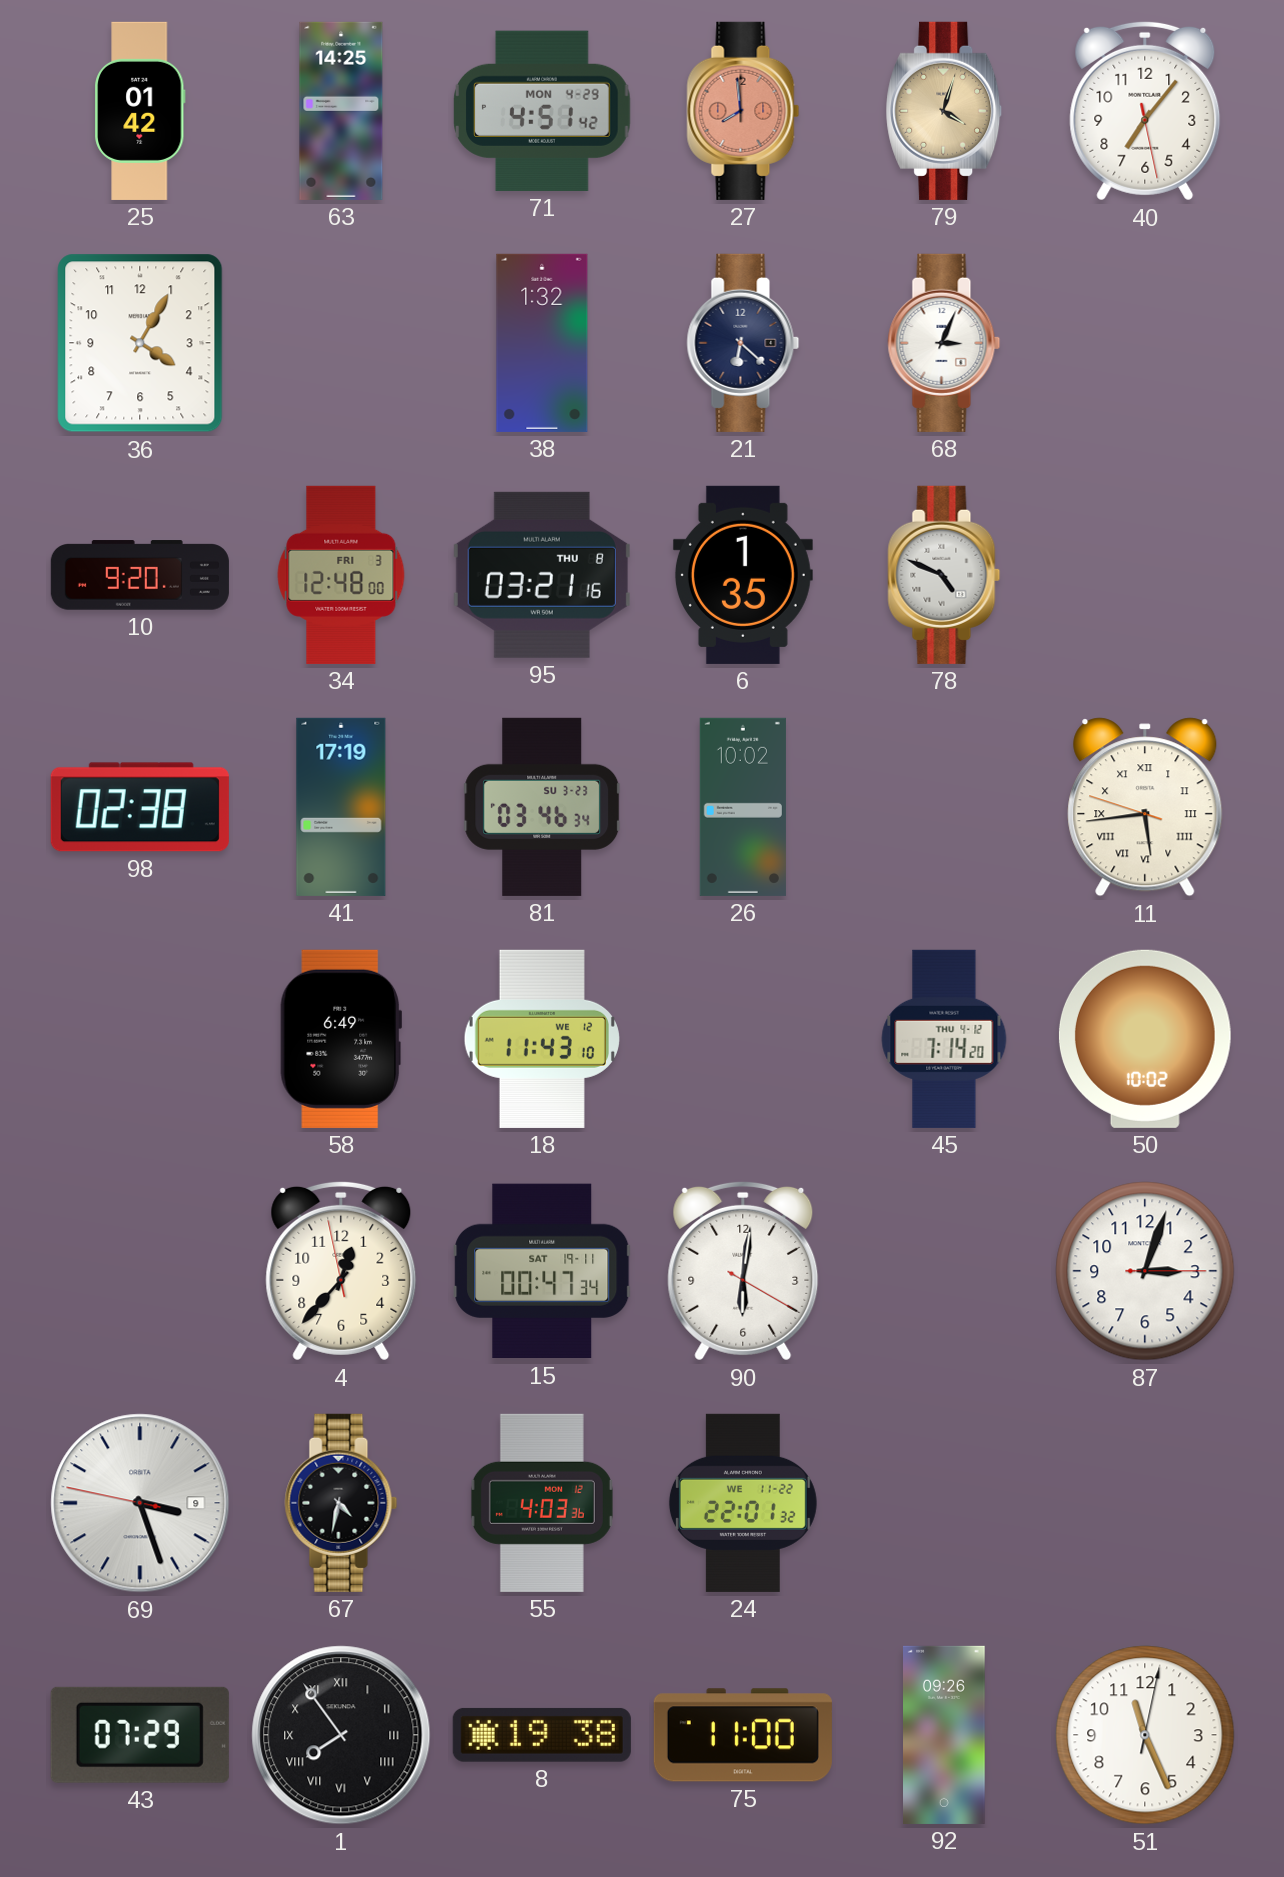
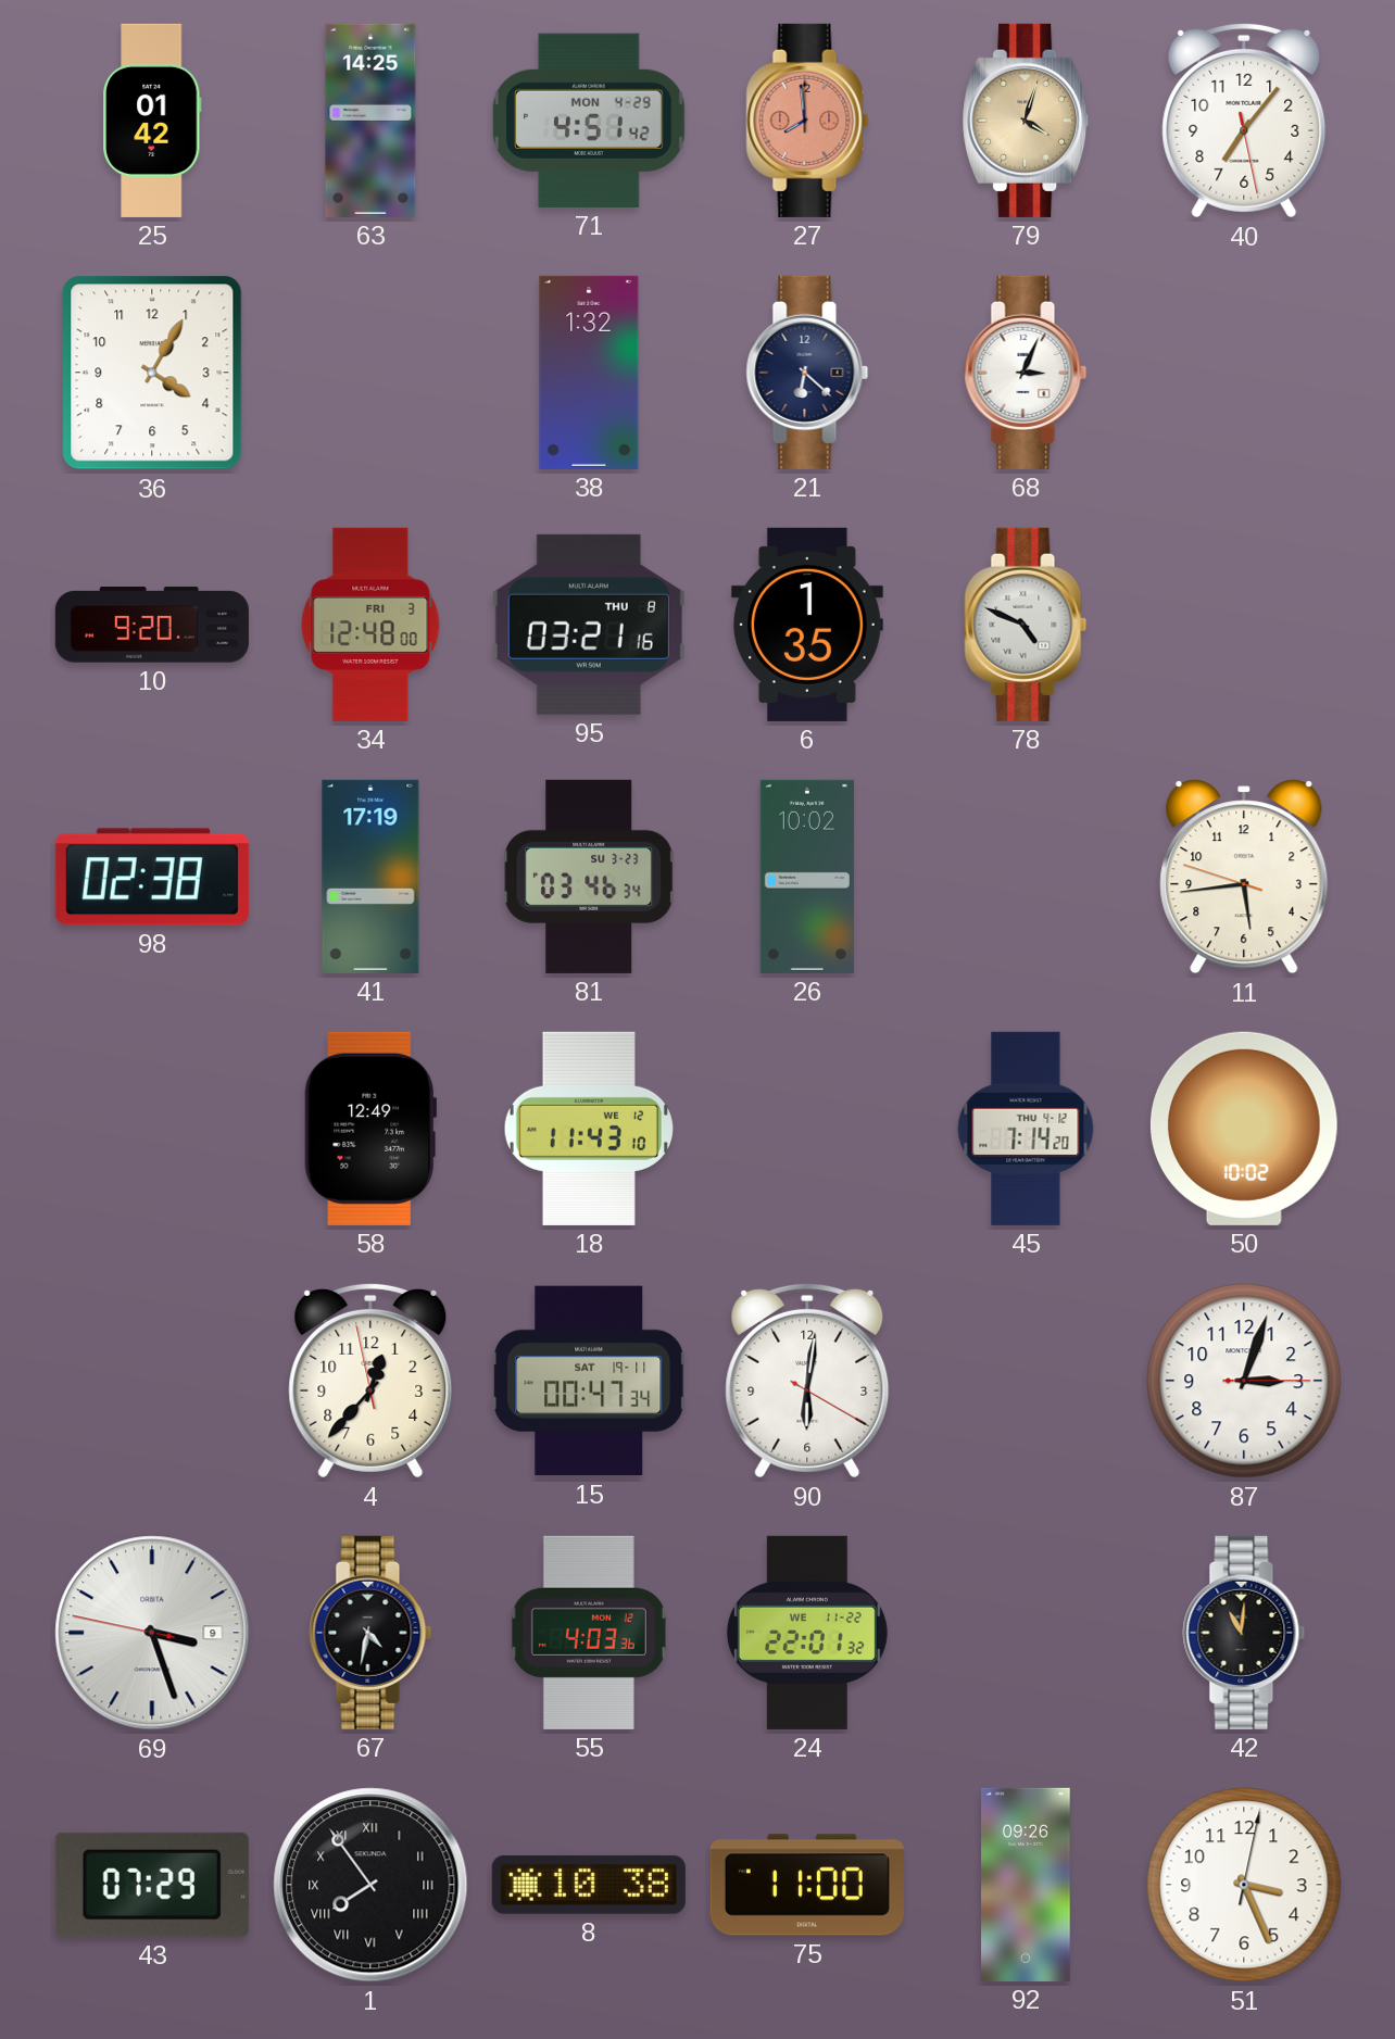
11 numerals: Roman -> Arabic
58: 6:49 -> 12:49
42: none -> 11:01
8: 19:38 -> 10:38
51: 11:26 -> 3:26
